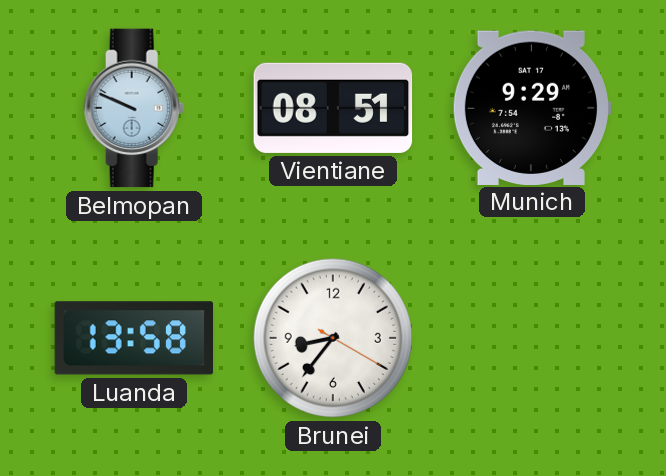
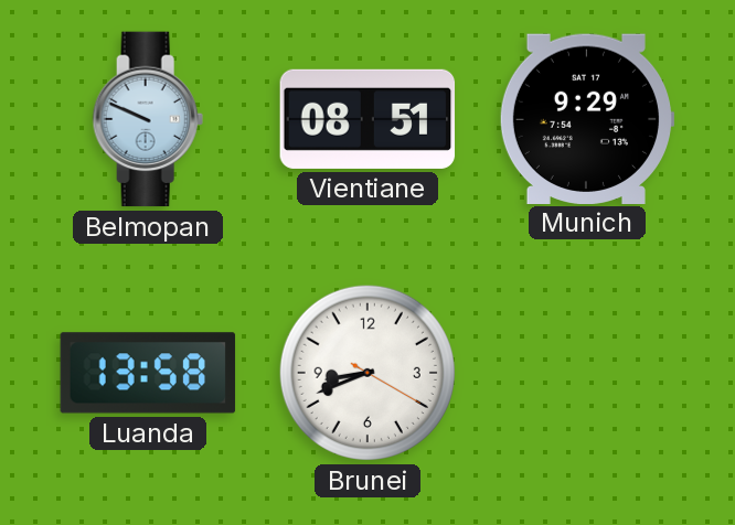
Brunei: 8:36 -> 8:41
